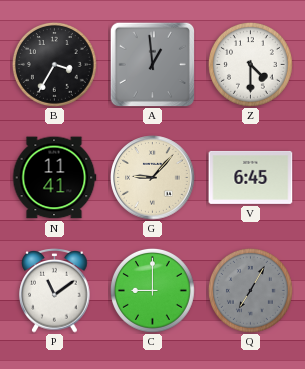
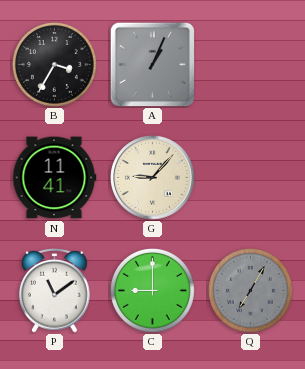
A: 12:59 -> 1:04
Z: 4:30 -> none
V: 6:45 -> none
